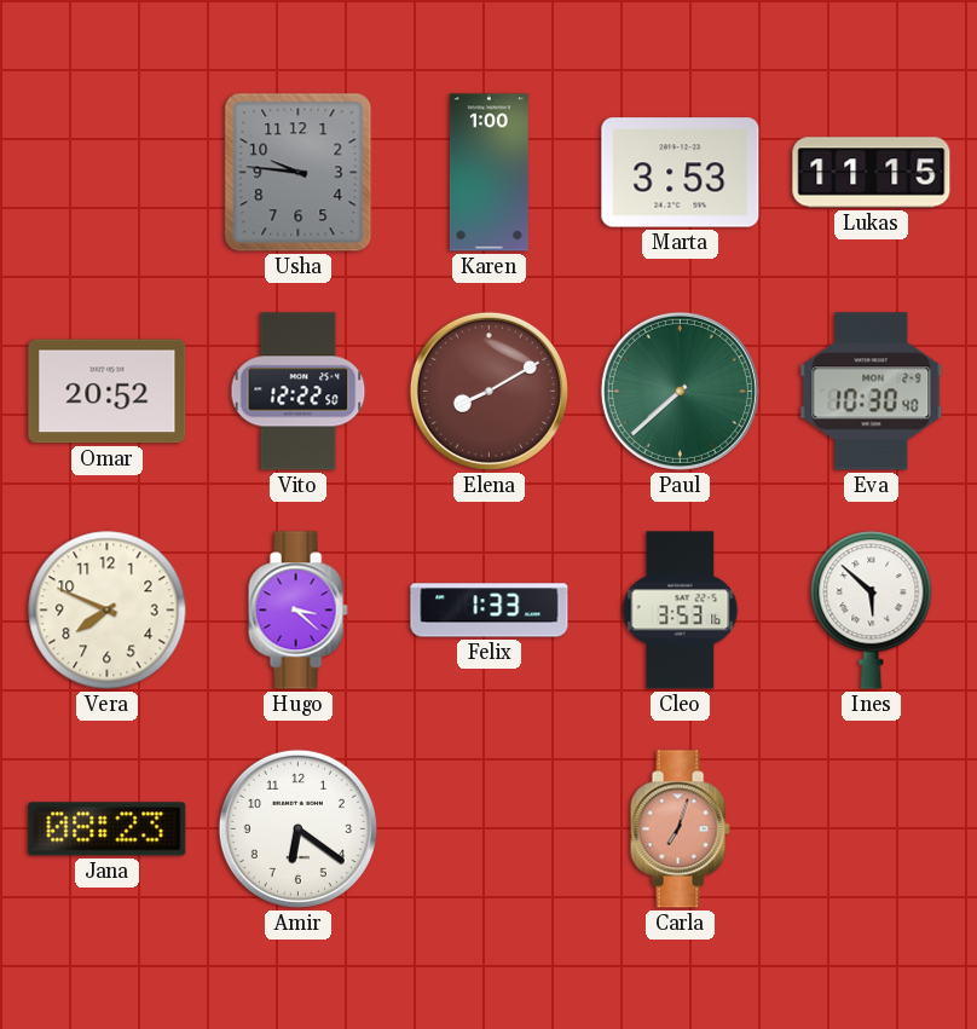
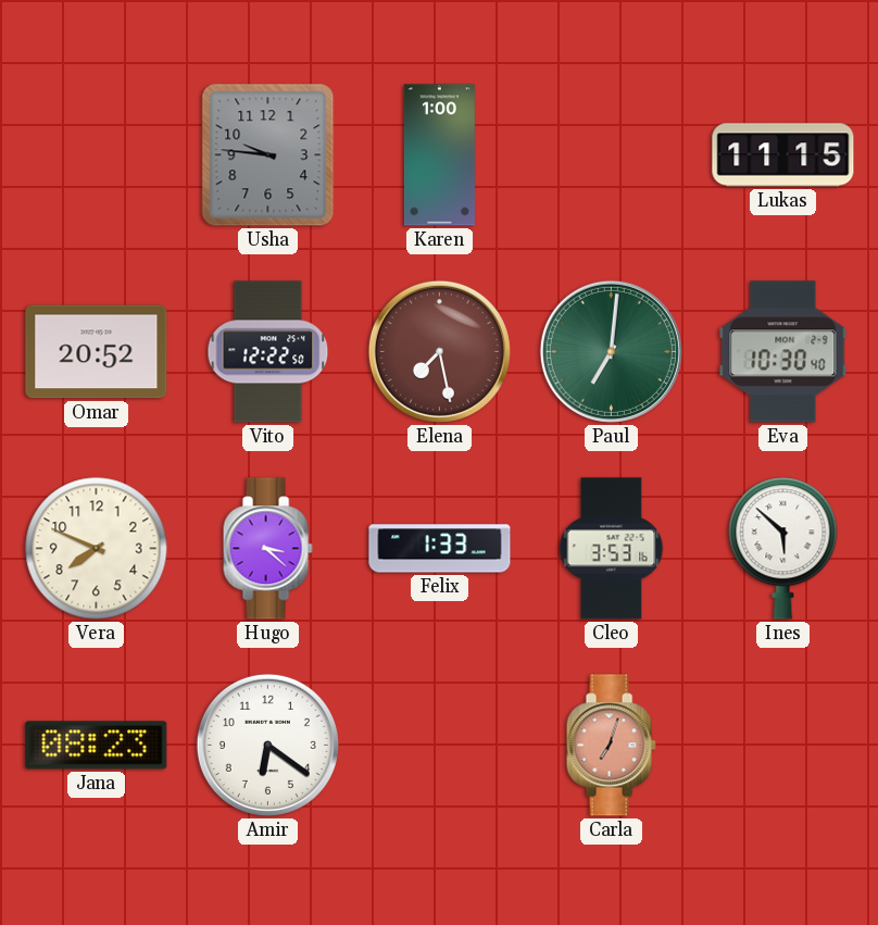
Marta: 3:53 -> none
Elena: 8:10 -> 7:28
Paul: 7:38 -> 7:01
